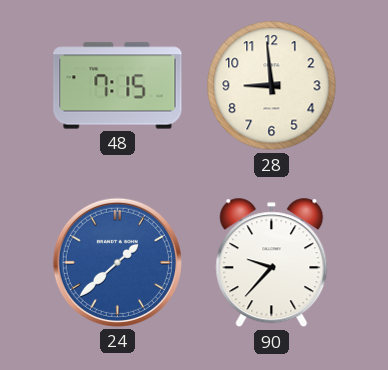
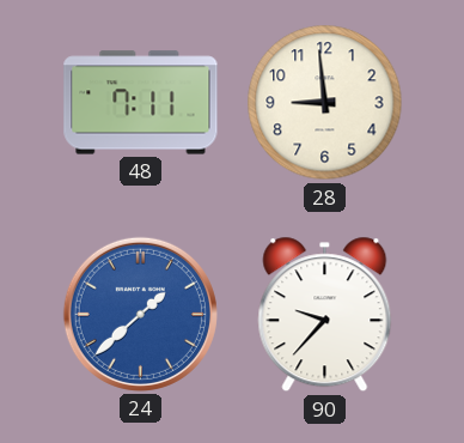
48: 7:15 -> 7:11
